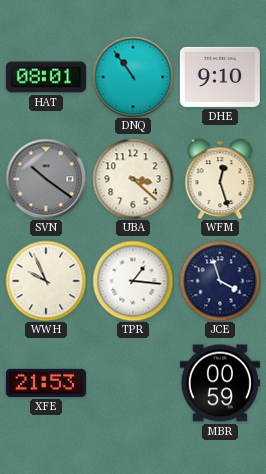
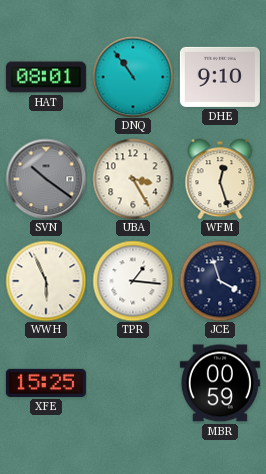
UBA: 3:22 -> 3:25
WWH: 9:56 -> 5:56
XFE: 21:53 -> 15:25
